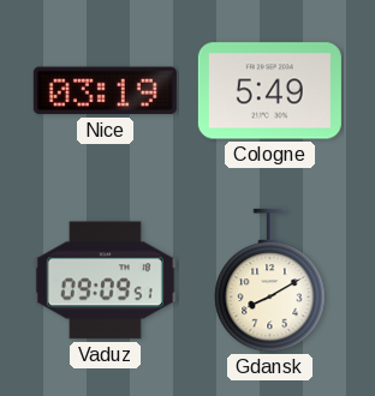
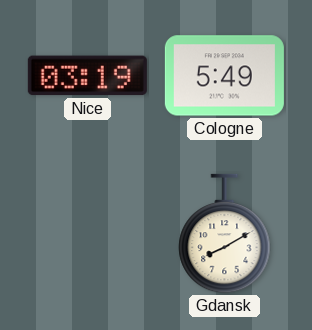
Vaduz: 09:09 -> none
